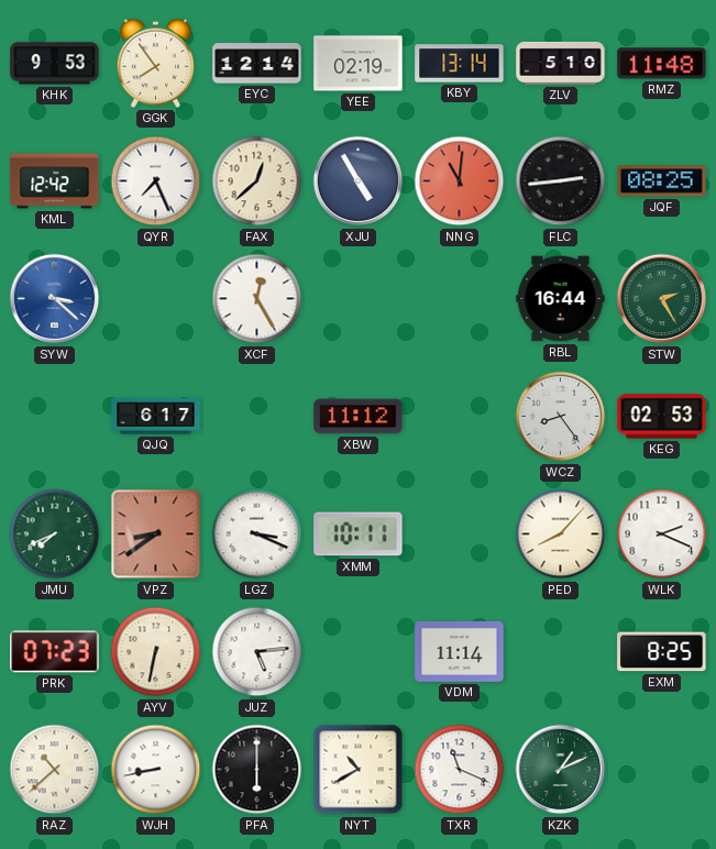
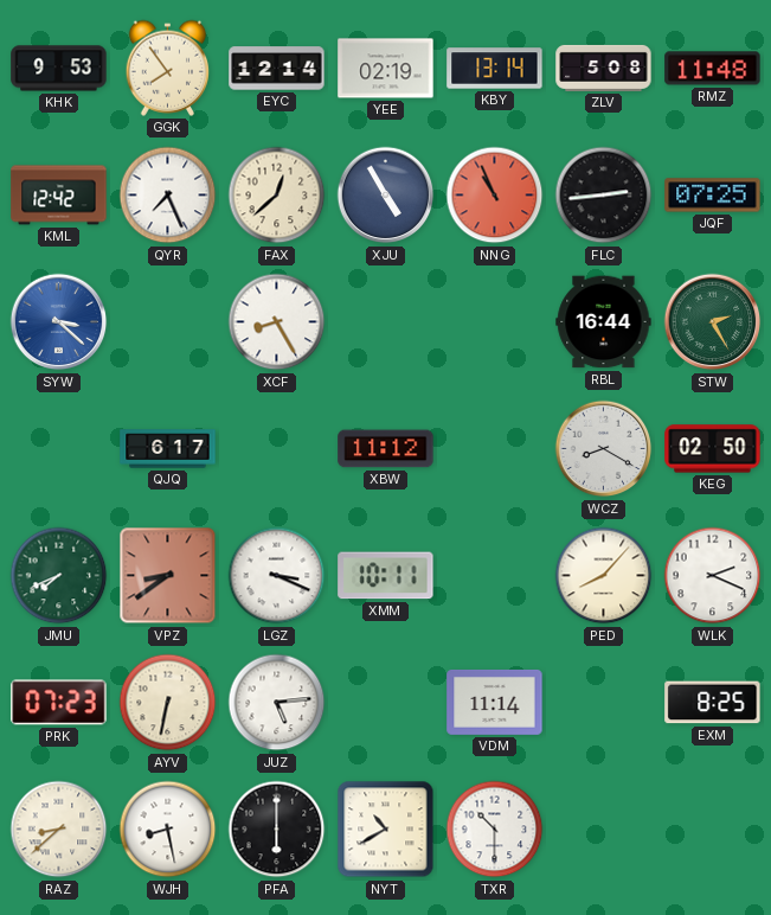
ZLV: 5:10 -> 5:08
NNG: 11:01 -> 10:56
JQF: 08:25 -> 07:25
XCF: 12:25 -> 8:25
WCZ: 8:24 -> 8:20
KEG: 02:53 -> 02:50
RAZ: 10:38 -> 8:38
WJH: 8:43 -> 8:28
TXR: 11:19 -> 10:30
KZK: 1:11 -> none
